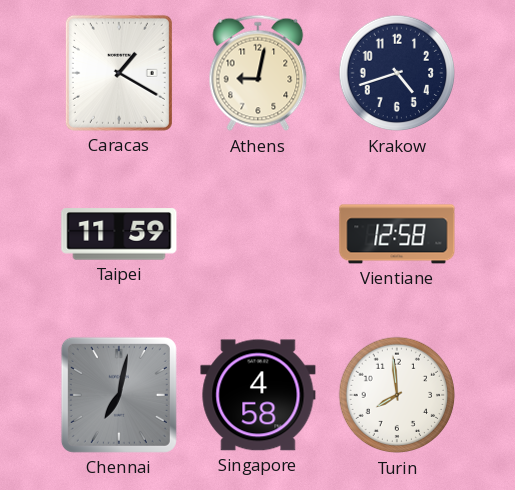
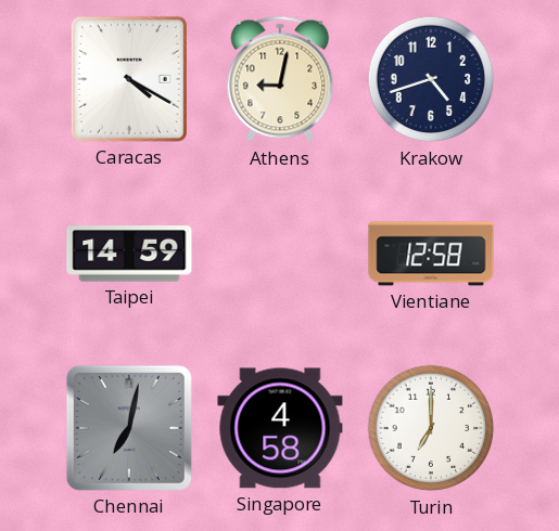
Caracas: 1:20 -> 4:20
Taipei: 11:59 -> 14:59
Turin: 7:59 -> 7:00
